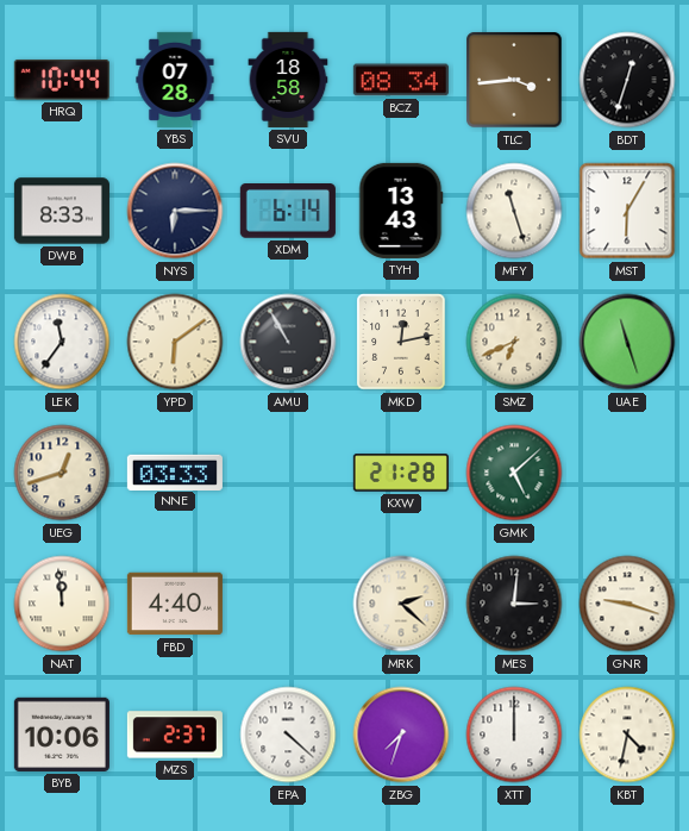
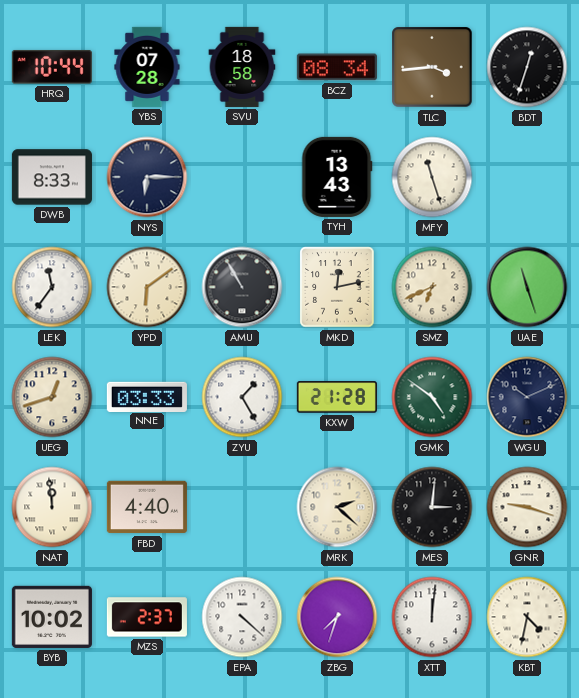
XDM: 6:14 -> none
MST: 6:05 -> none
ZYU: none -> 1:25
GMK: 5:08 -> 4:51
WGU: none -> 10:11
BYB: 10:06 -> 10:02
XTT: 12:00 -> 12:01
